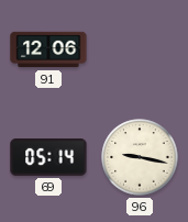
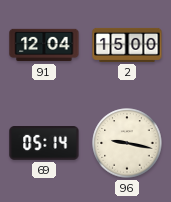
91: 12:06 -> 12:04
2: none -> 15:00
